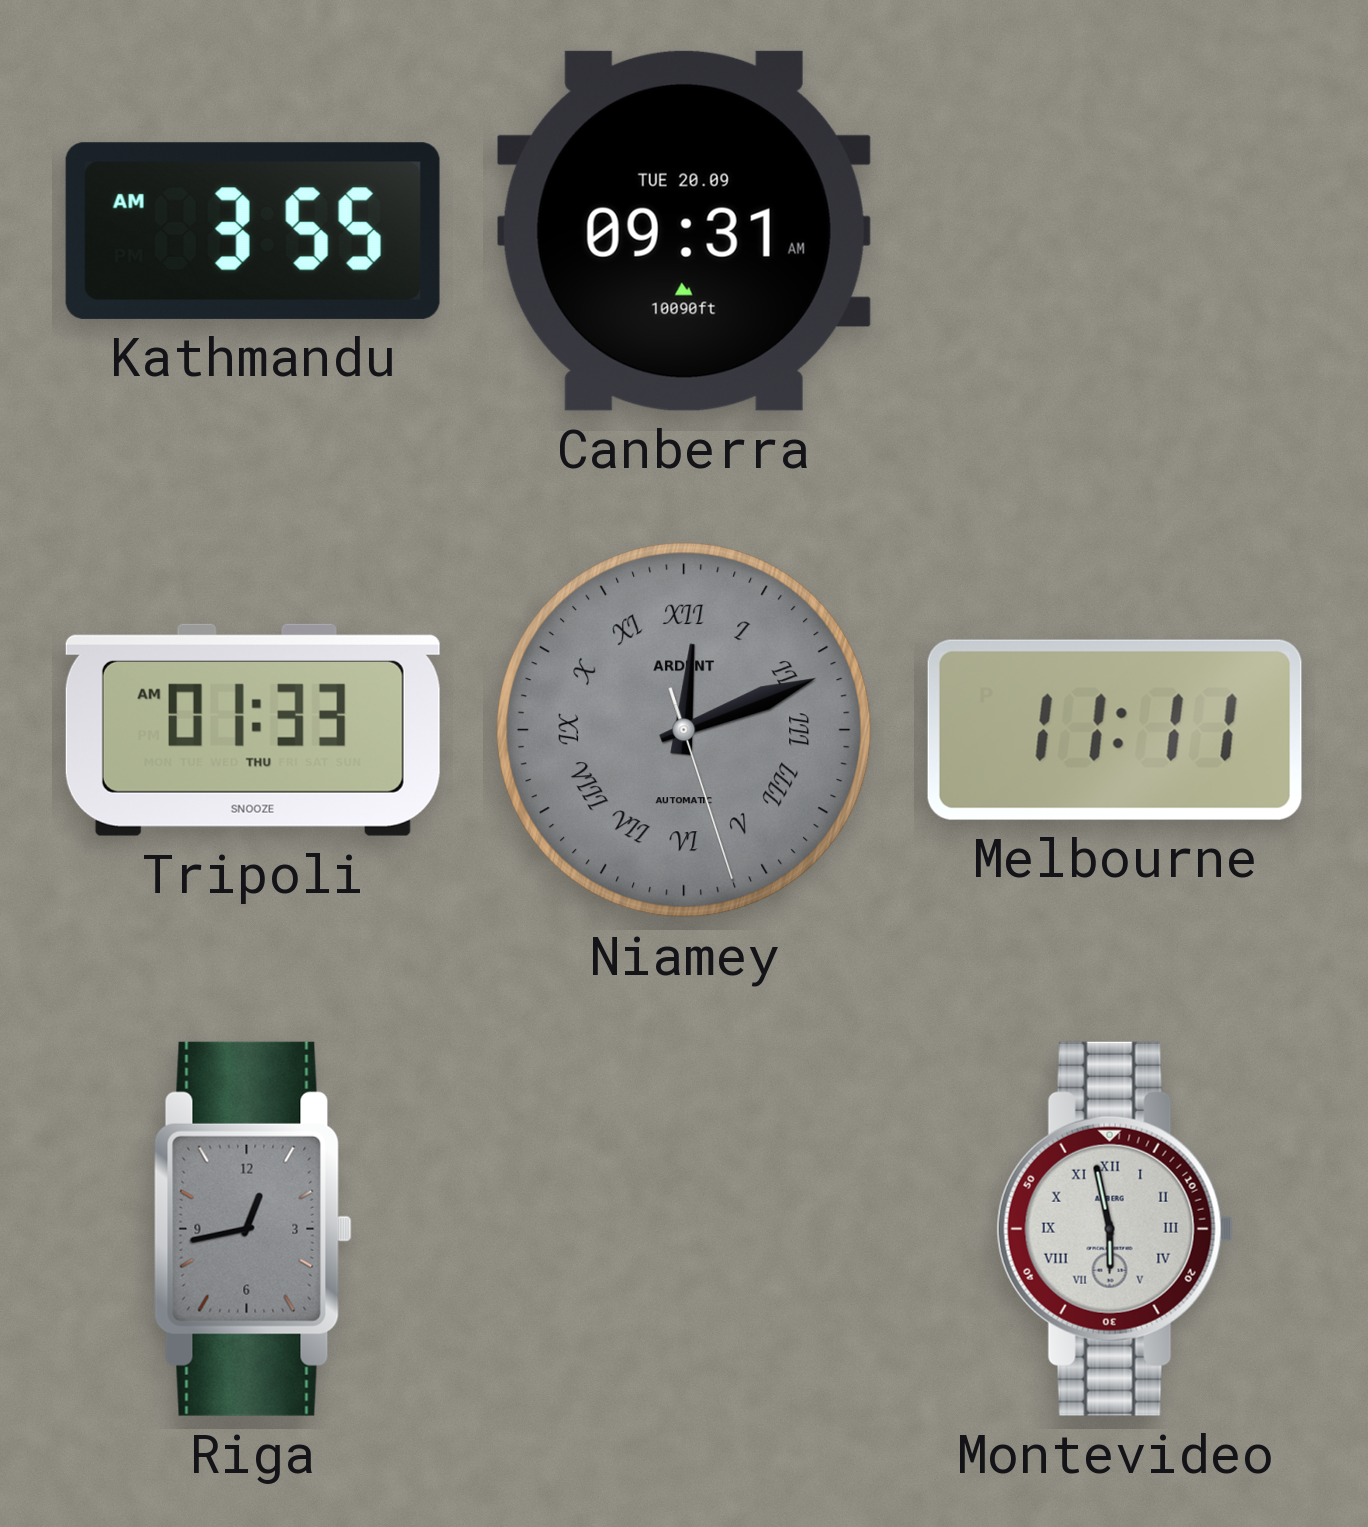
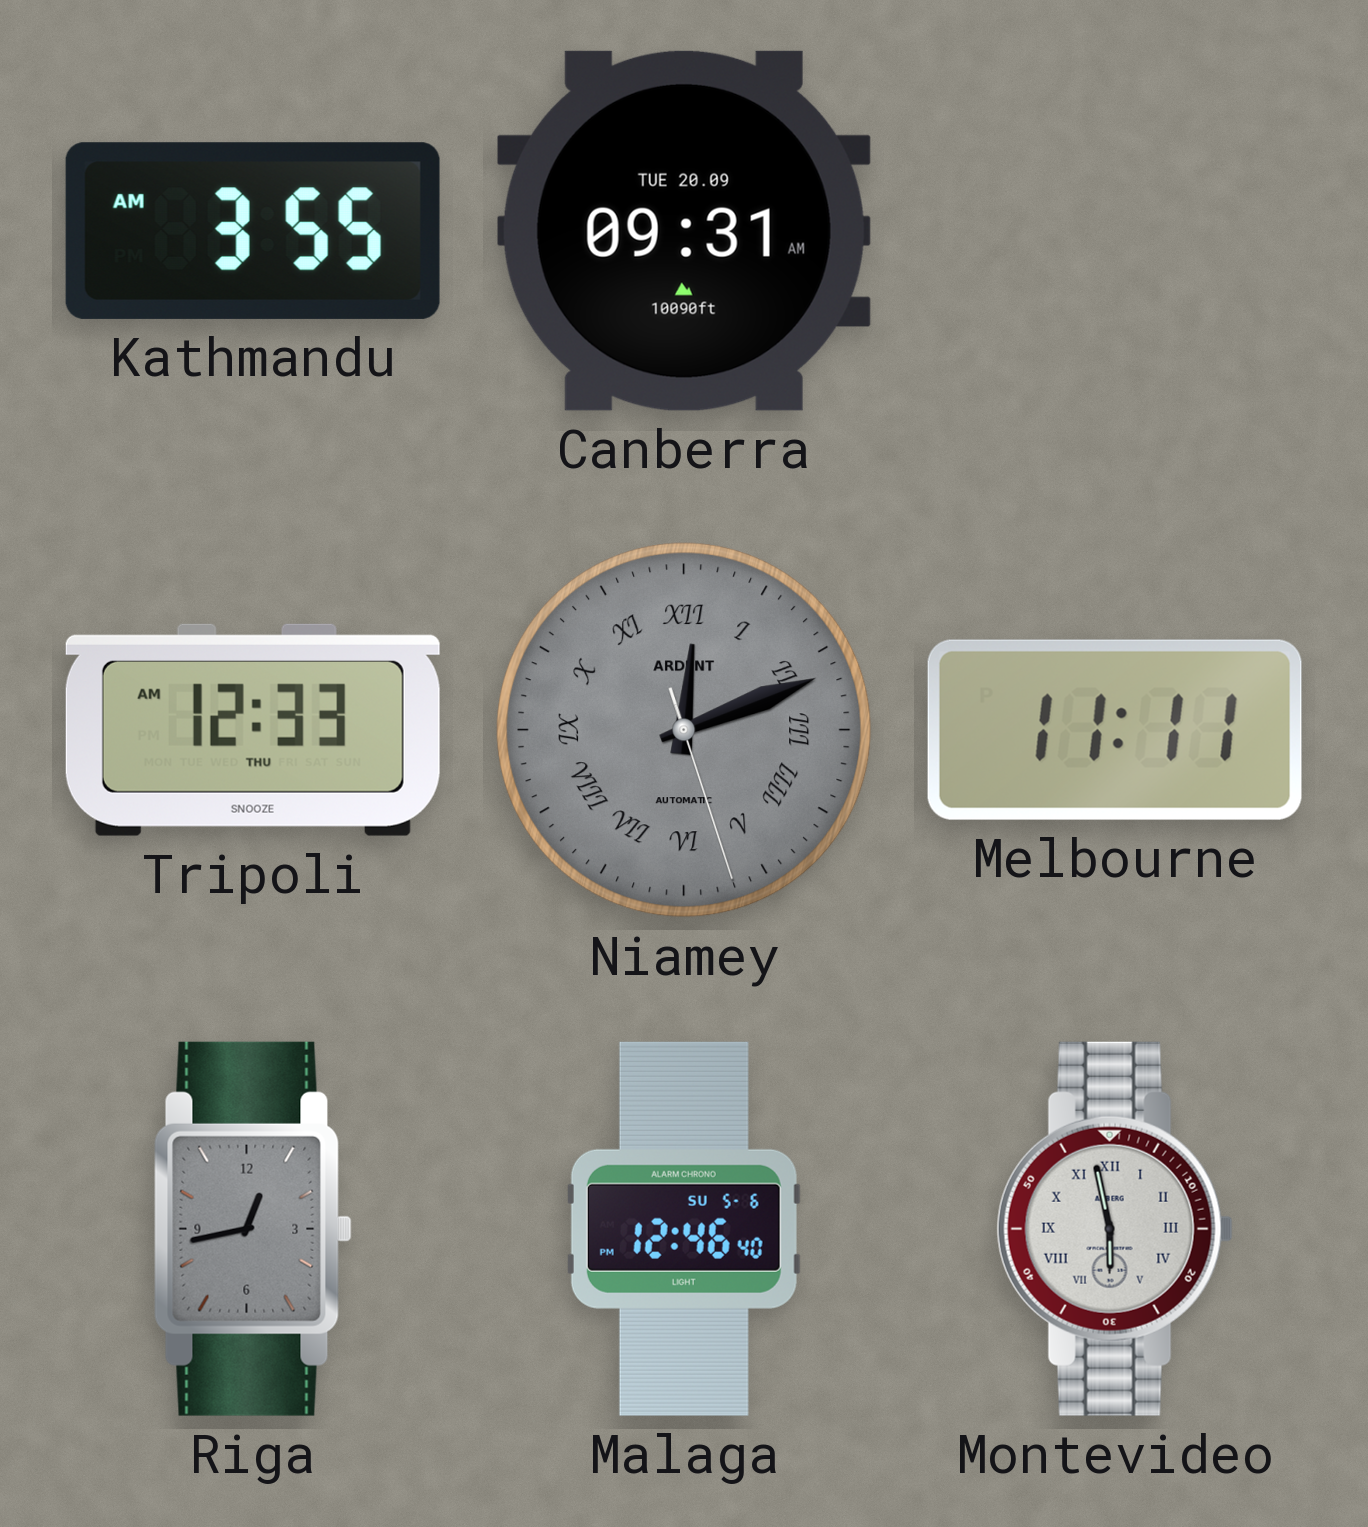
Tripoli: 01:33 -> 12:33
Malaga: none -> 12:46
